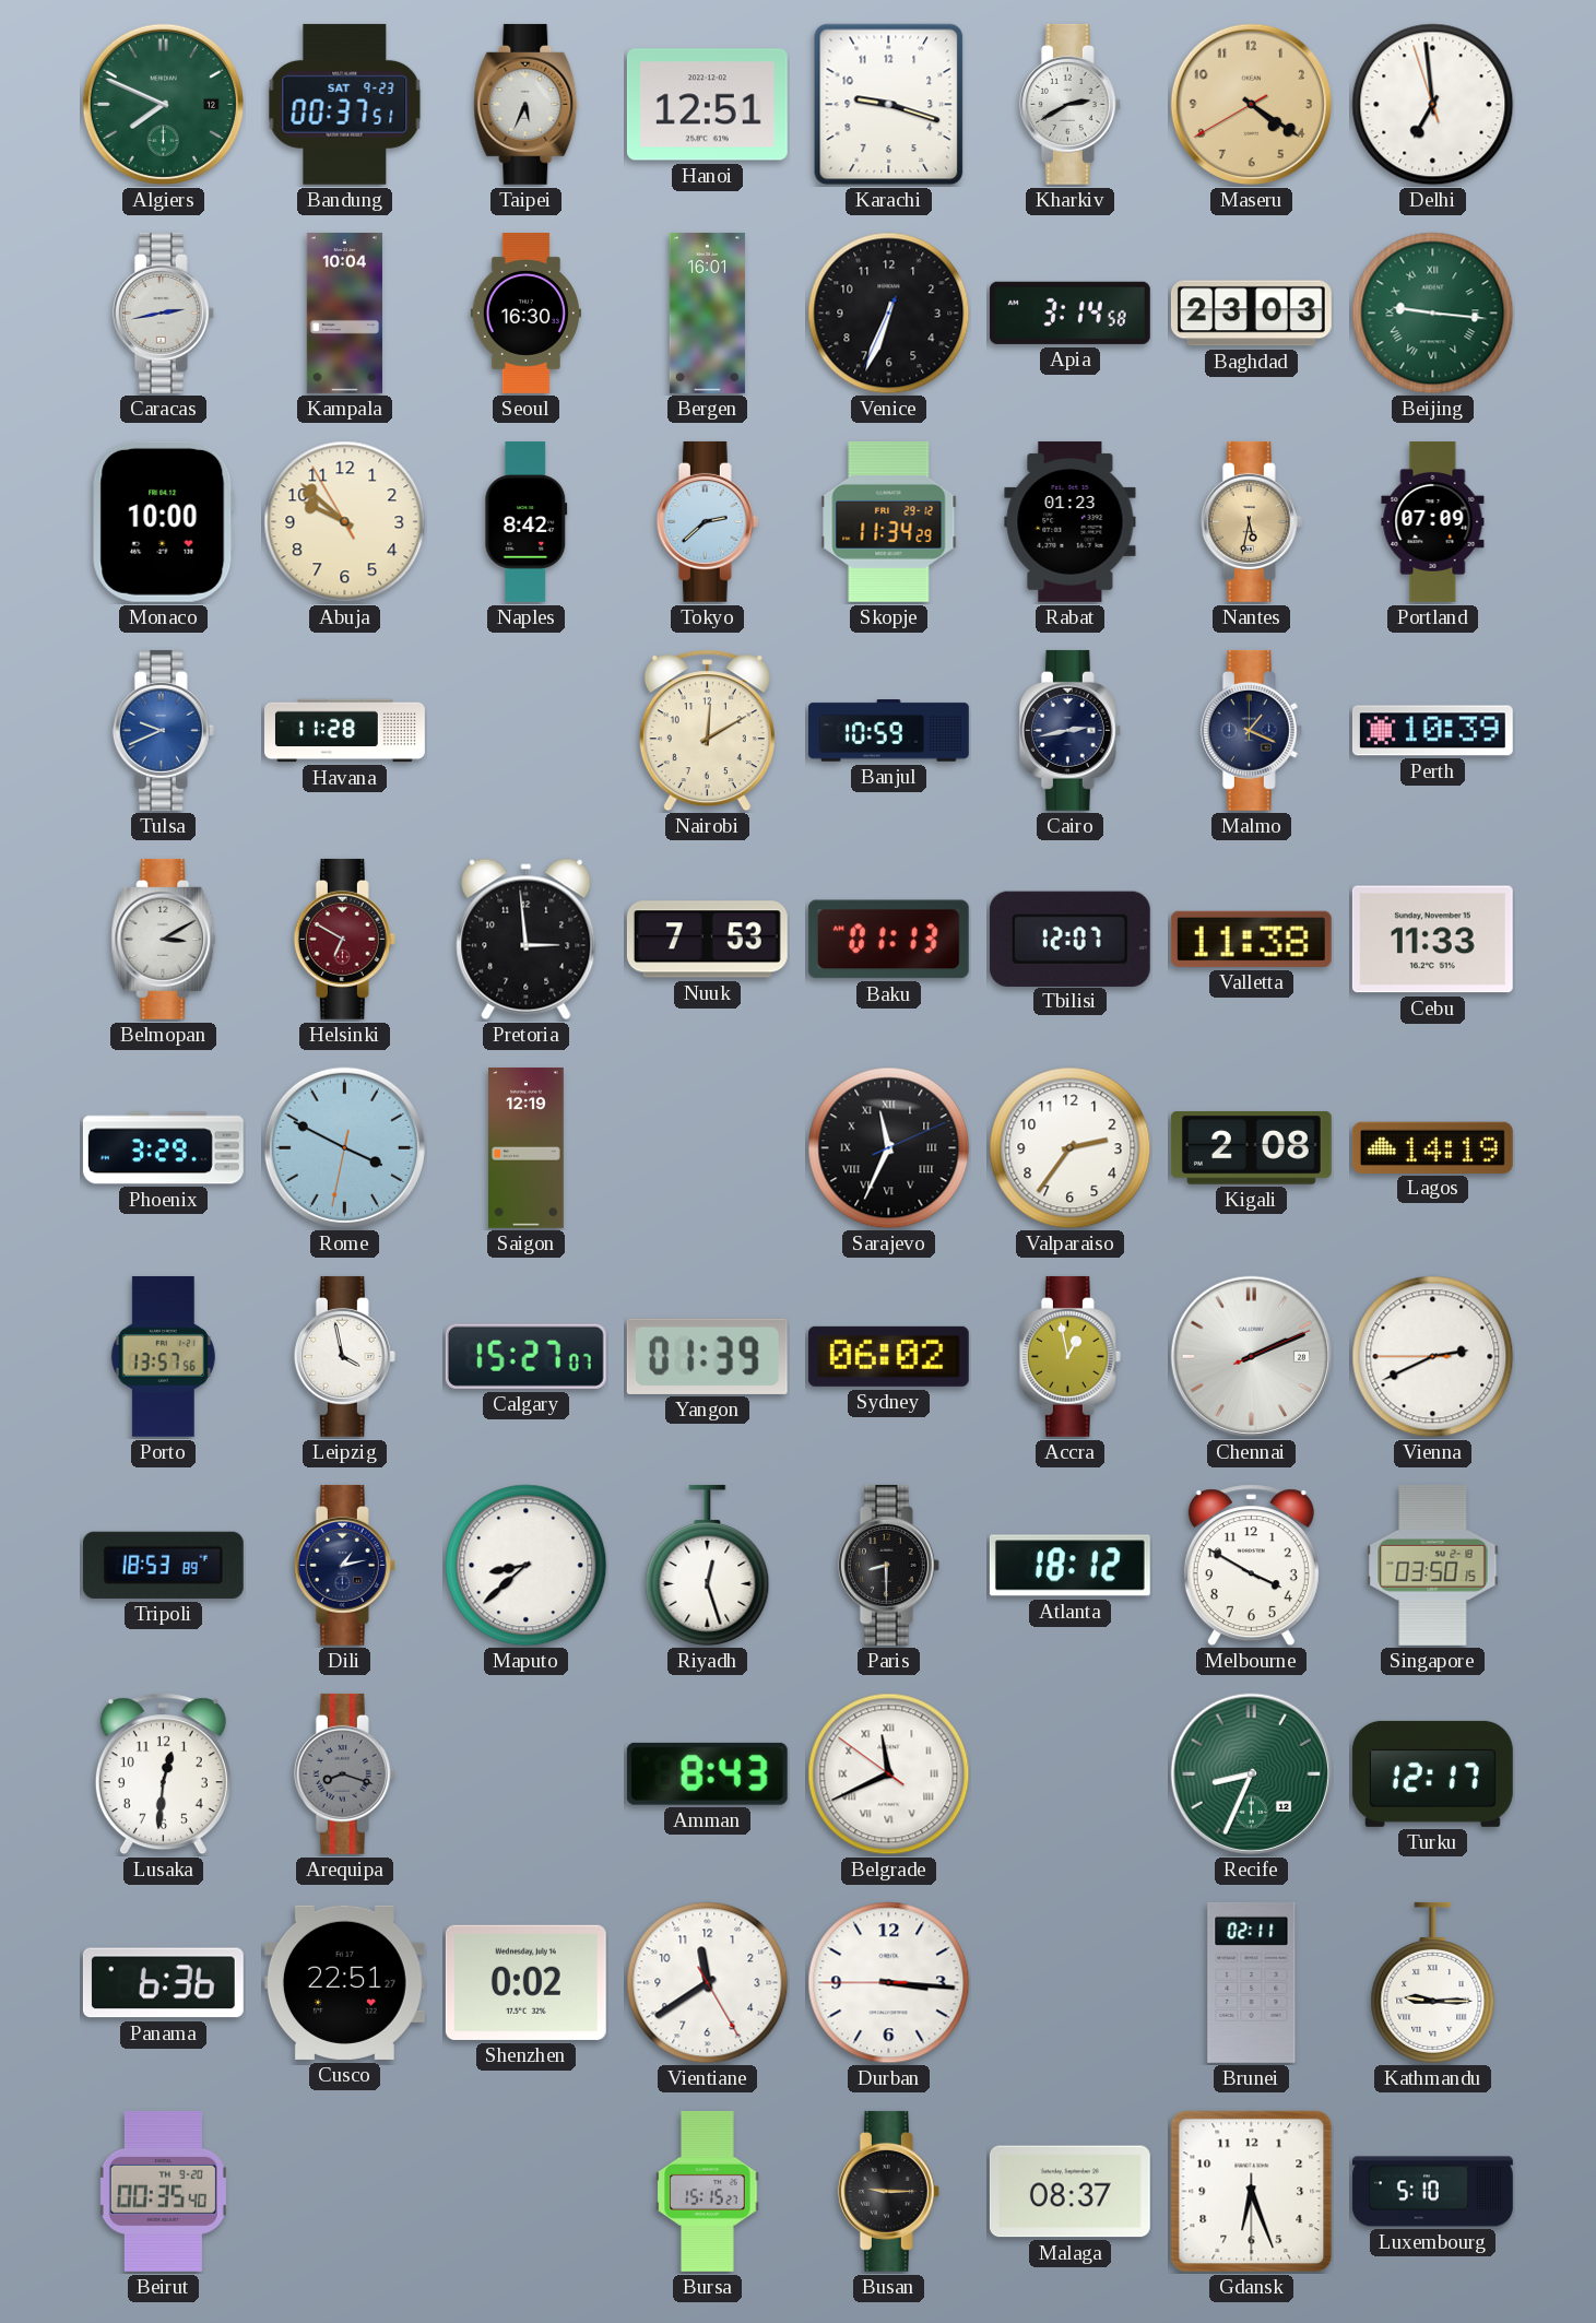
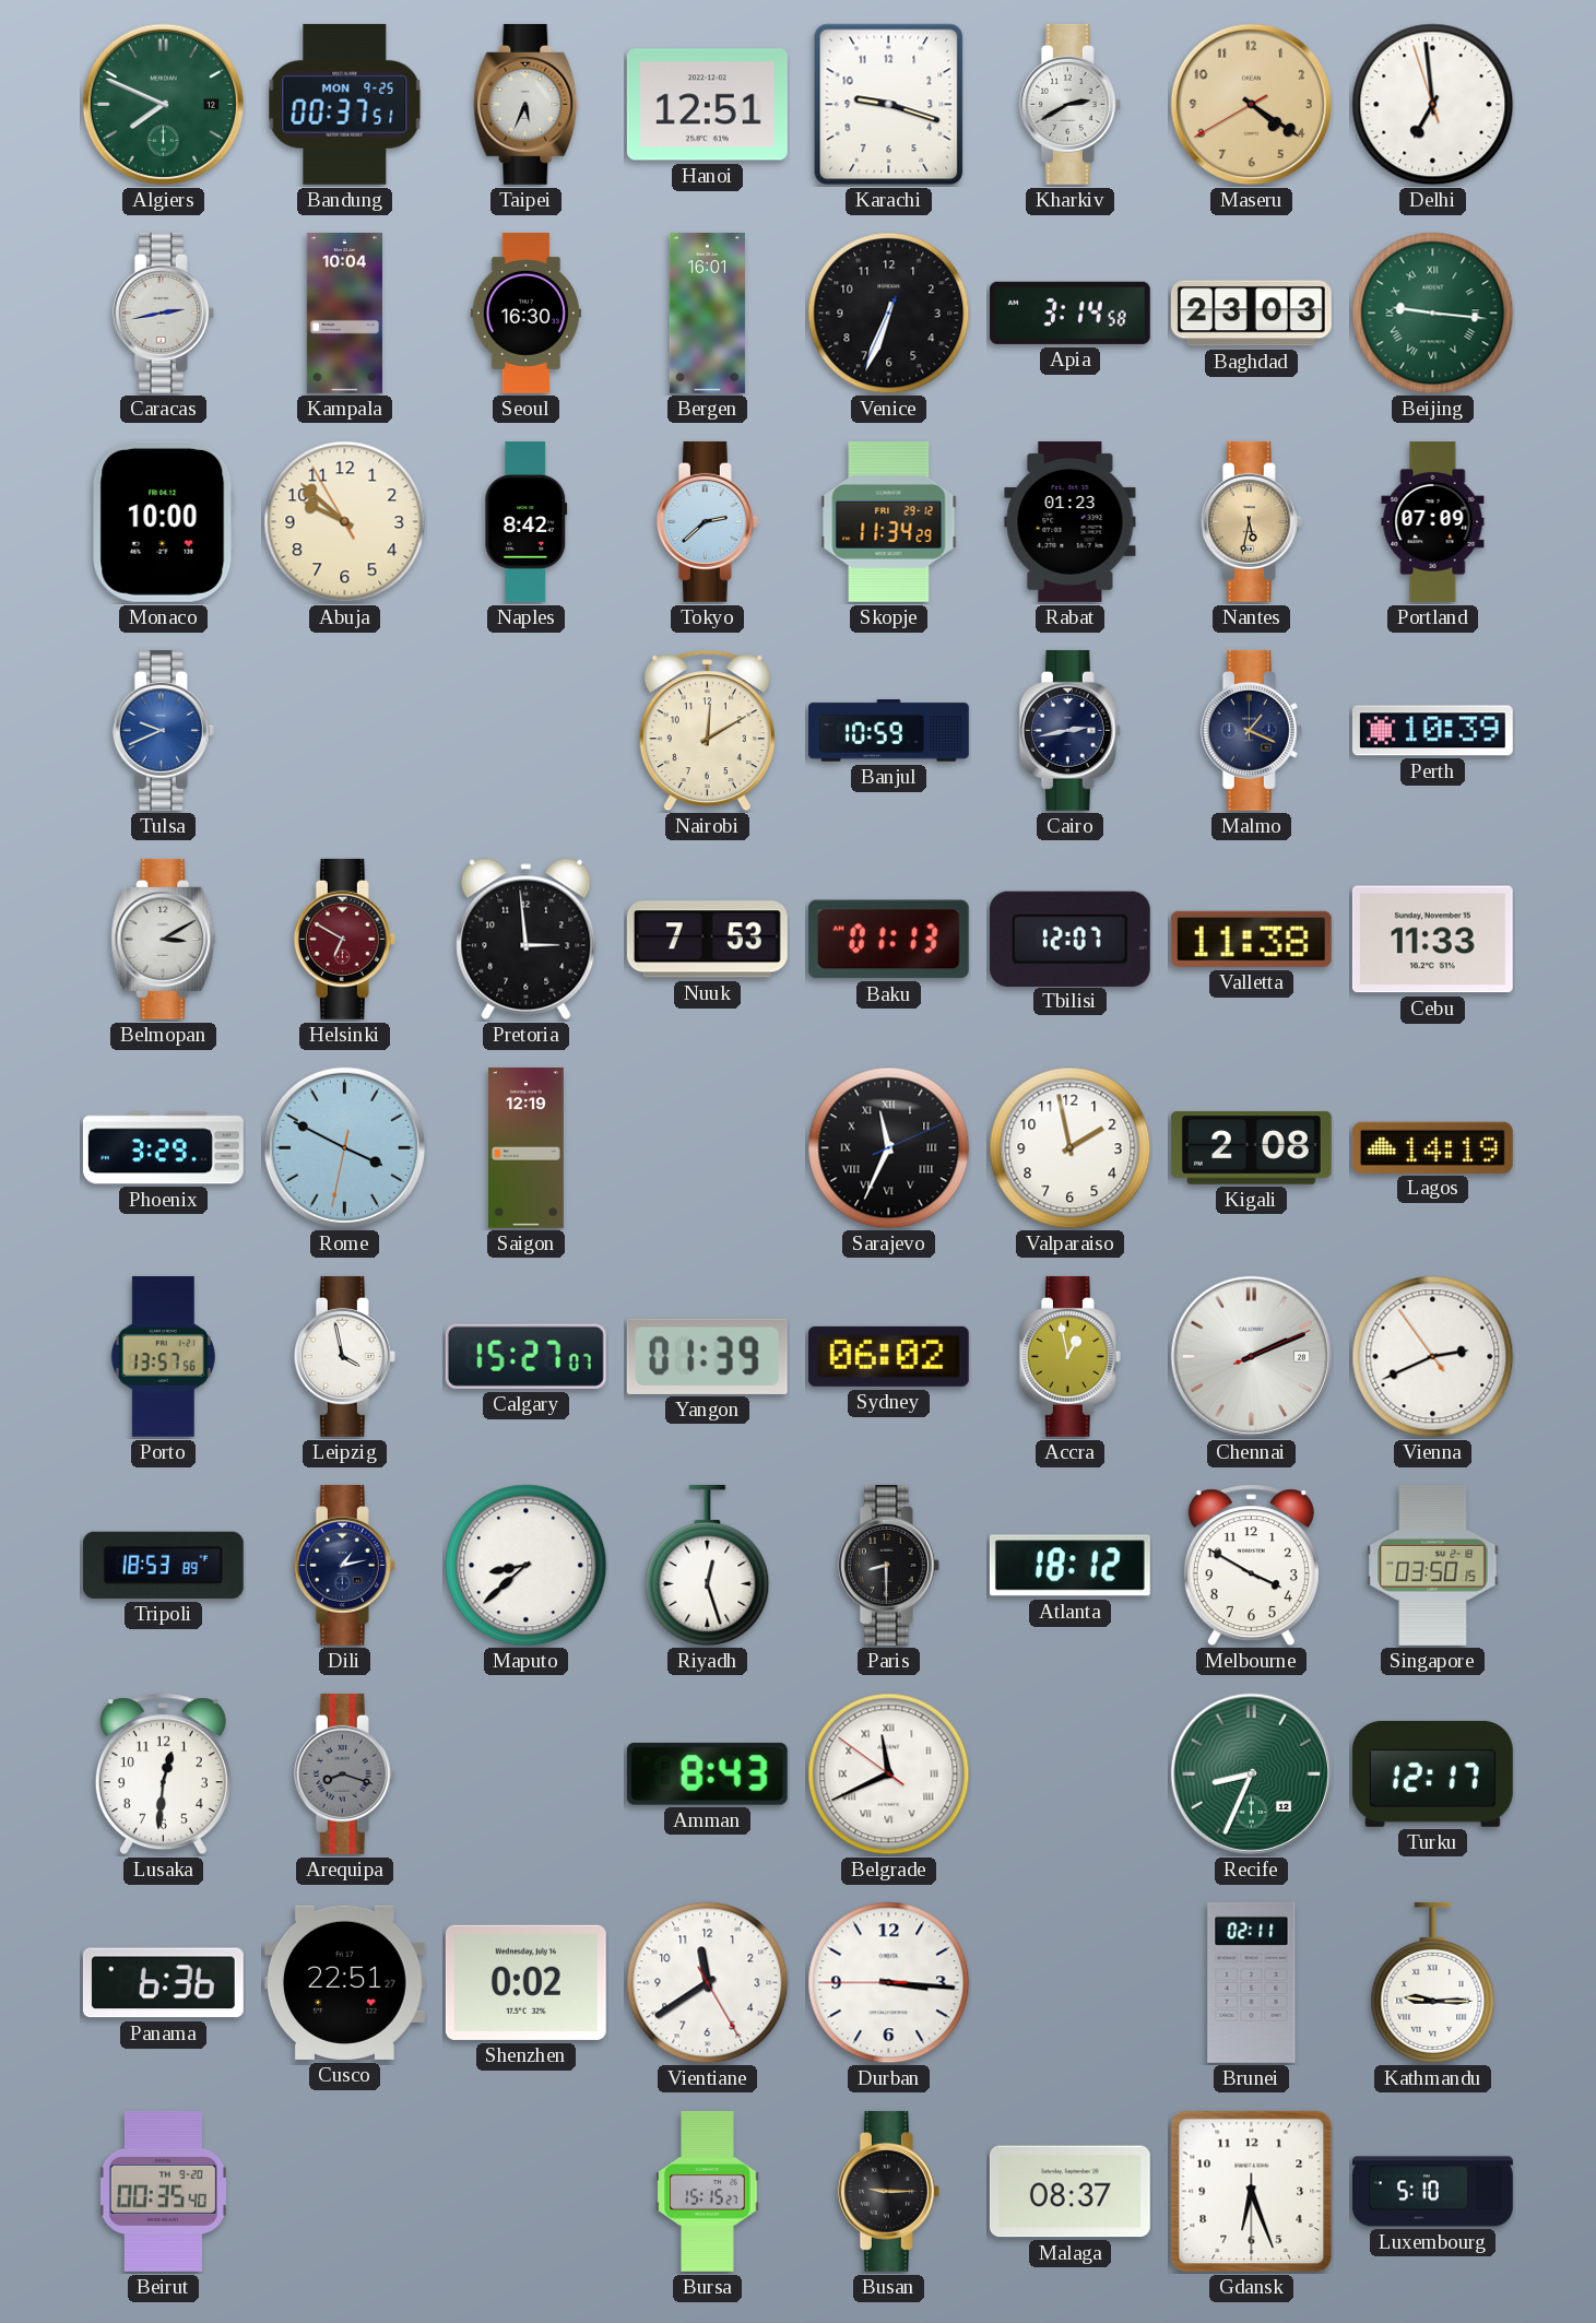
Bandung date: SAT 9-23 -> MON 9-25
Havana: 11:28 -> none
Valparaiso: 2:36 -> 1:58
Vienna: 2:40:45 -> 2:40:54
